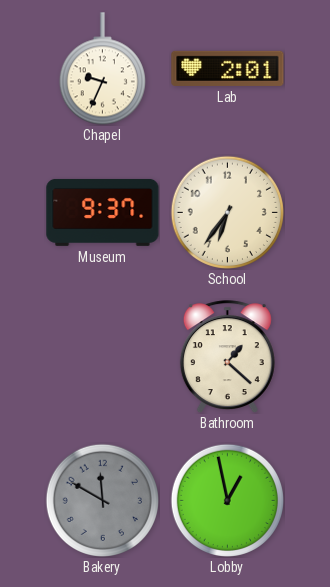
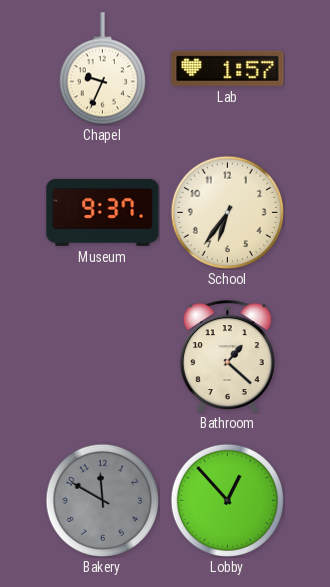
Lab: 2:01 -> 1:57
Lobby: 12:58 -> 12:53
